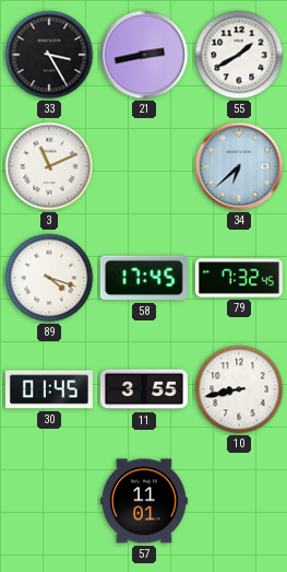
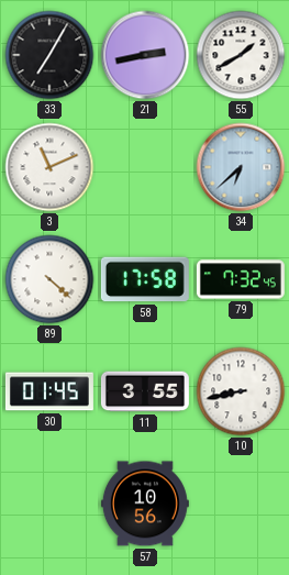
33: 3:25 -> 7:05
89: 4:18 -> 4:22
58: 17:45 -> 17:58
57: 11:01 -> 10:56
